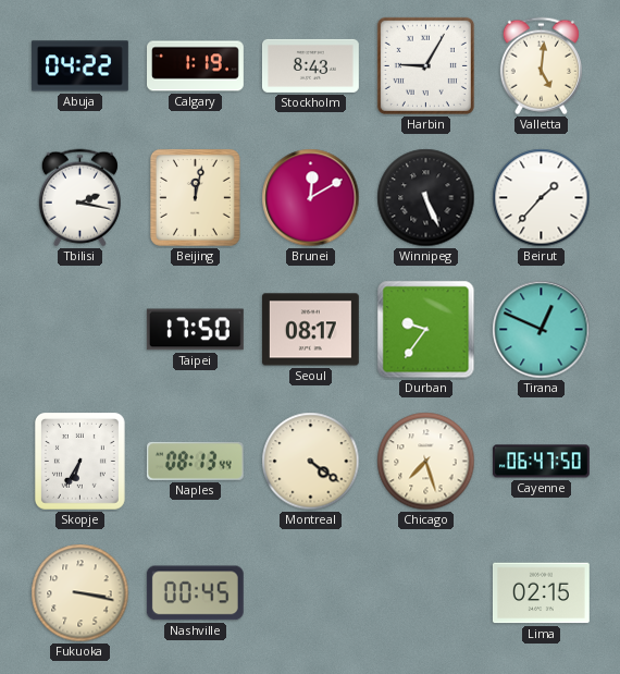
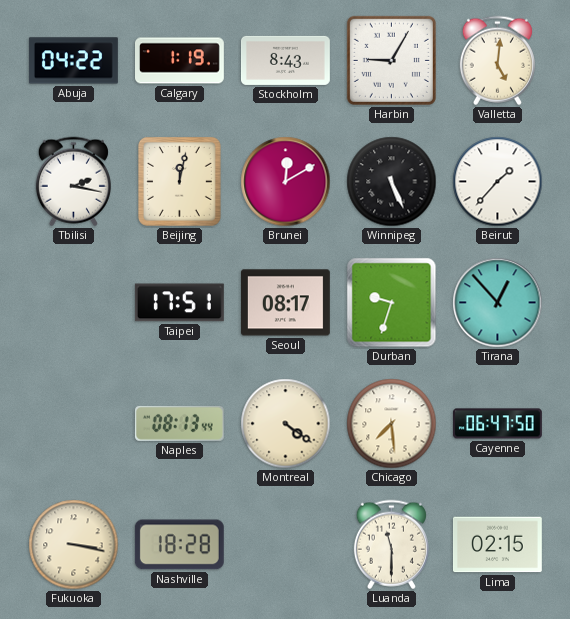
Taipei: 17:50 -> 17:51
Durban: 9:36 -> 9:33
Tirana: 12:49 -> 12:53
Skopje: 6:35 -> none
Chicago: 7:27 -> 7:29
Nashville: 00:45 -> 18:28
Luanda: none -> 11:30
